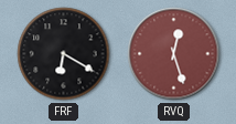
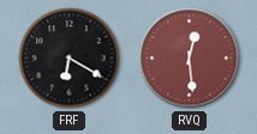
RVQ: 12:27 -> 12:29
